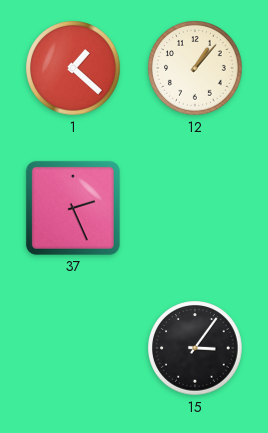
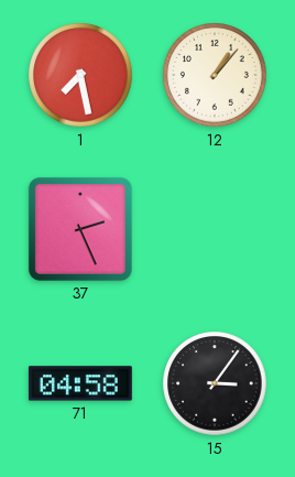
1: 1:22 -> 7:28
71: none -> 04:58
